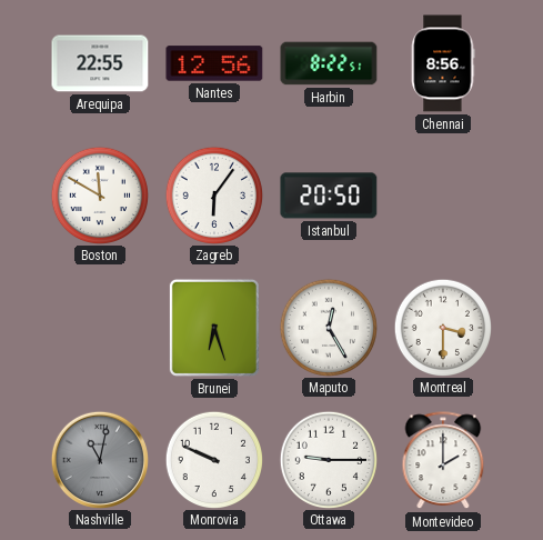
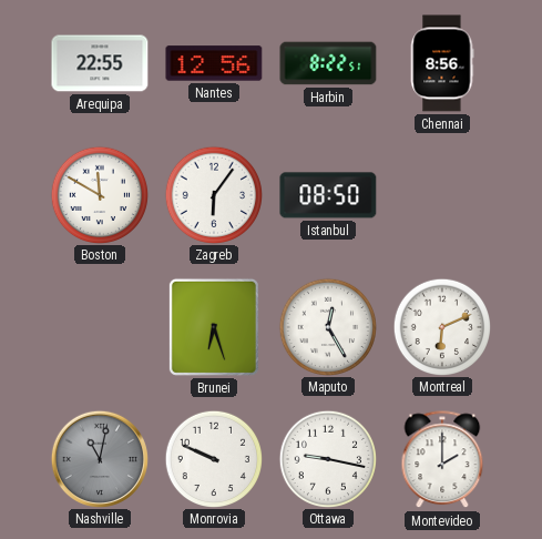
Istanbul: 20:50 -> 08:50
Montreal: 3:30 -> 6:11
Ottawa: 9:15 -> 9:17
